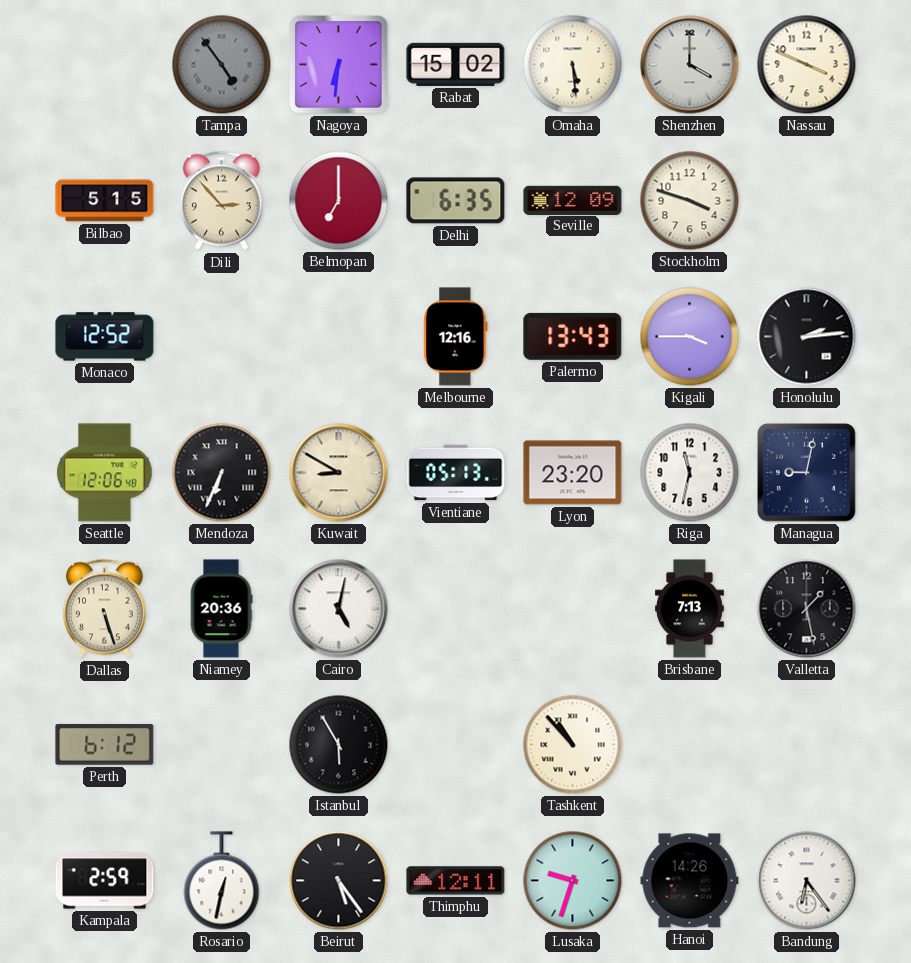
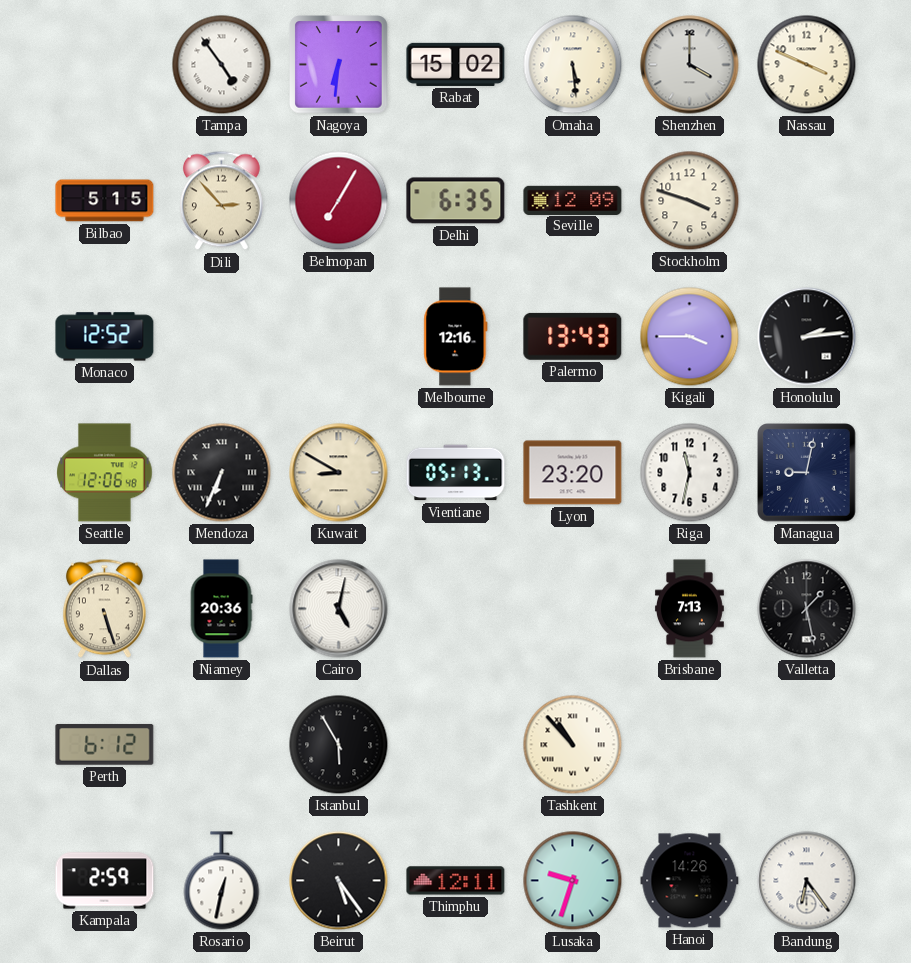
Tampa dial: grey -> white
Belmopan: 7:00 -> 7:05
